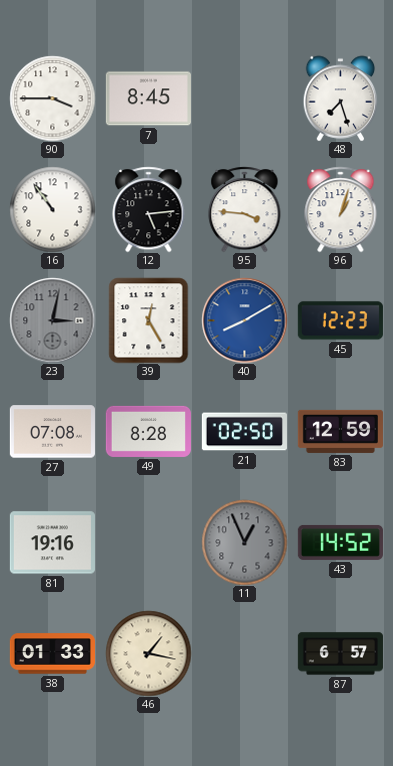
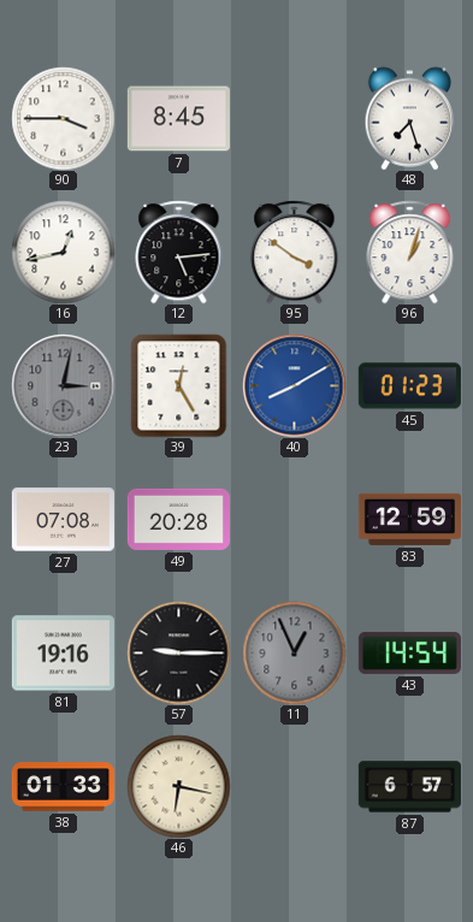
16: 10:54 -> 12:43
95: 3:46 -> 3:51
45: 12:23 -> 01:23
49: 8:28 -> 20:28
21: 02:50 -> none
57: none -> 9:15
43: 14:52 -> 14:54
46: 1:17 -> 6:17
